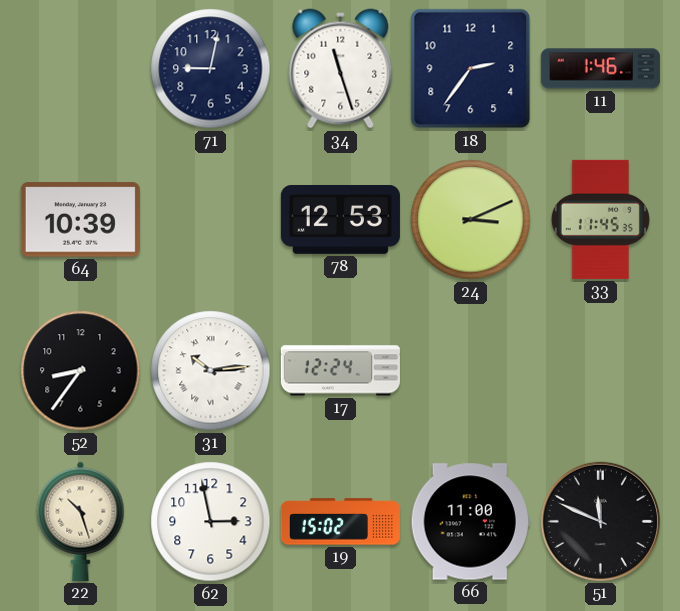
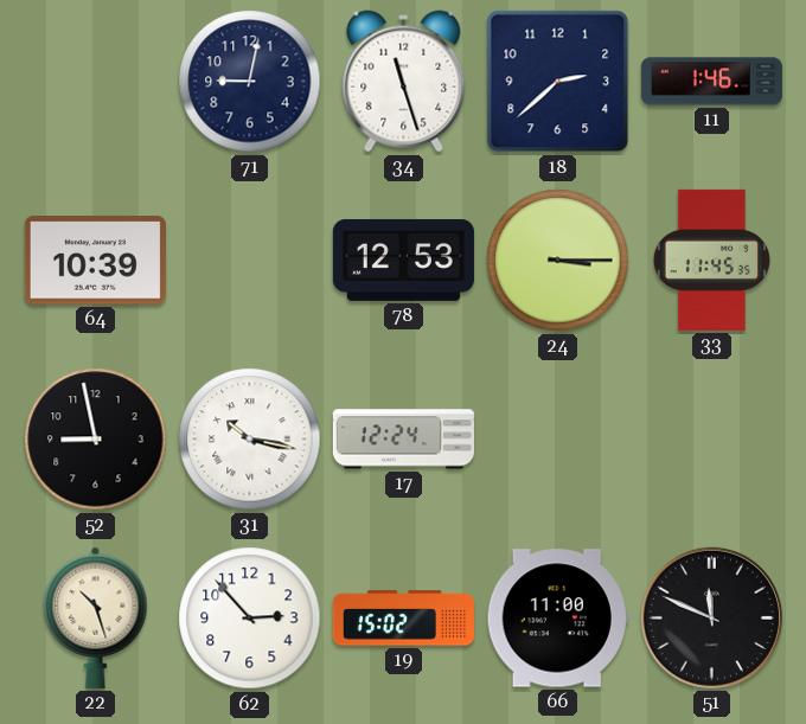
18: 2:36 -> 2:38
24: 3:11 -> 3:15
52: 8:36 -> 8:58
31: 10:14 -> 10:17
62: 2:58 -> 2:53
